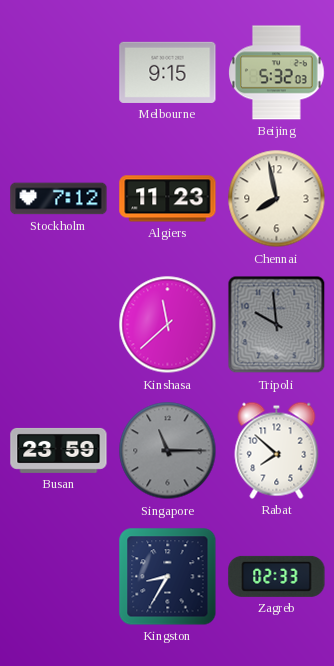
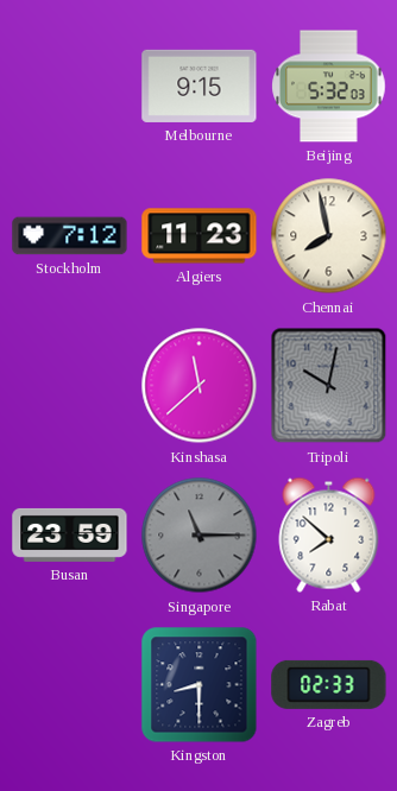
Tripoli: 9:59 -> 10:02
Kingston: 8:35 -> 8:30
